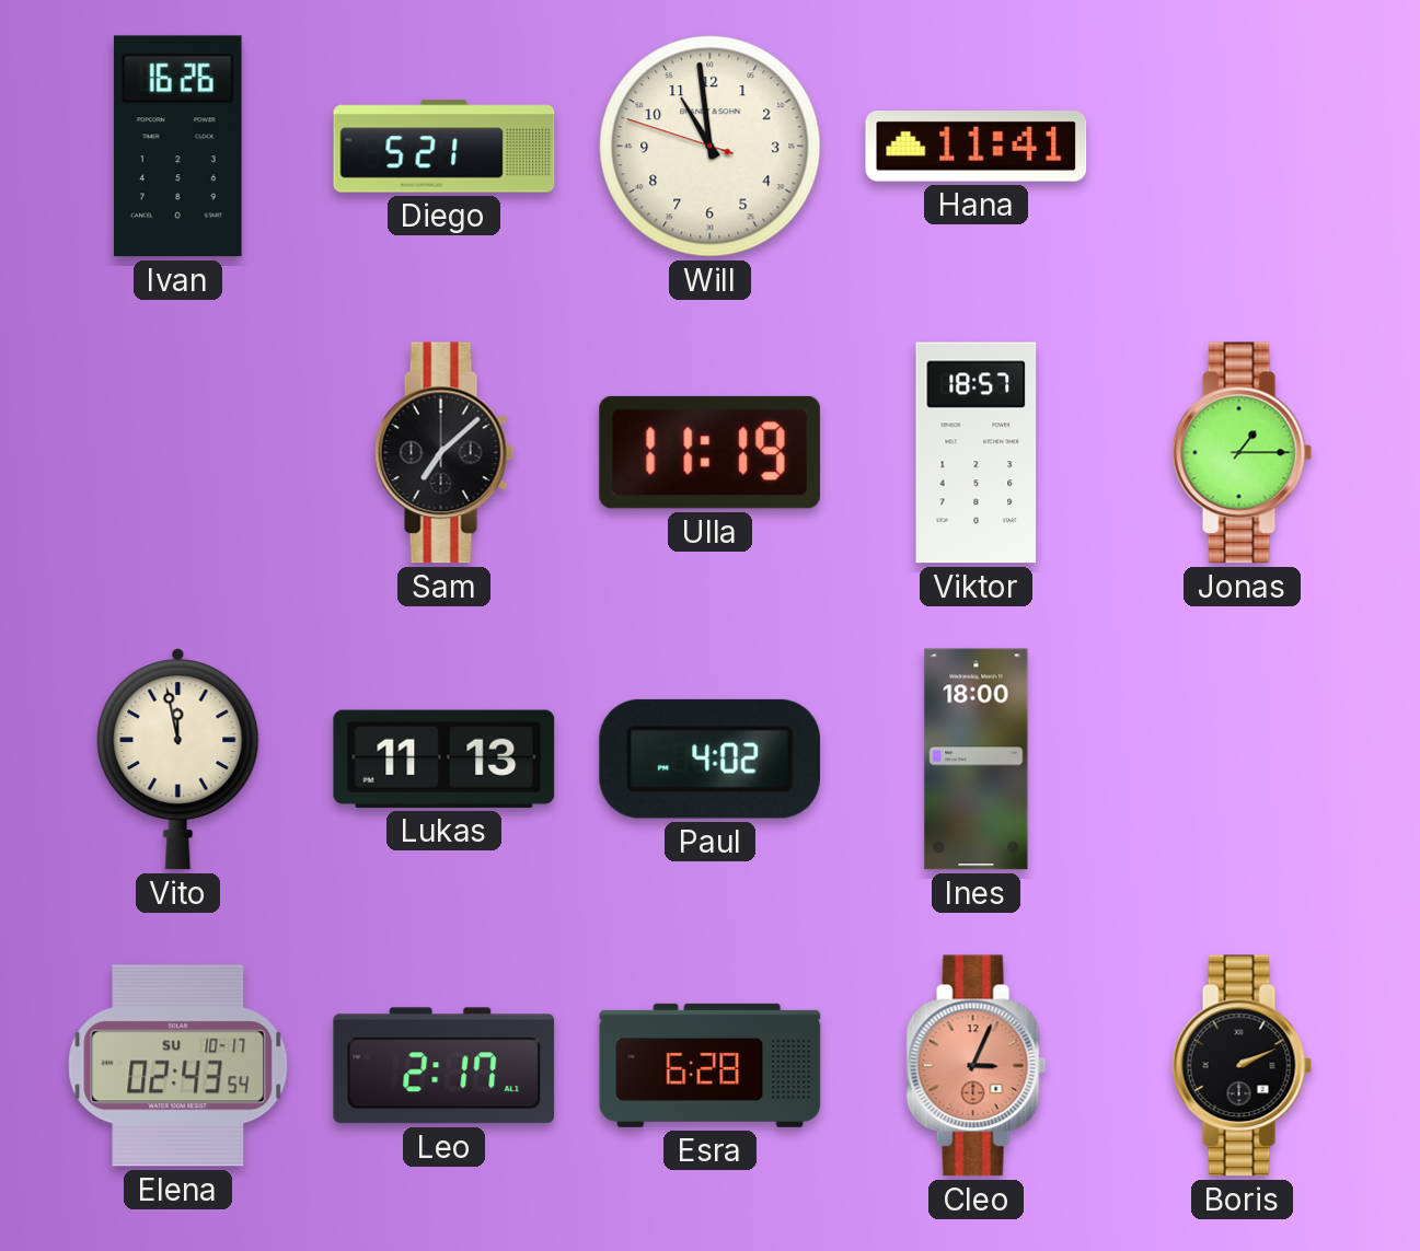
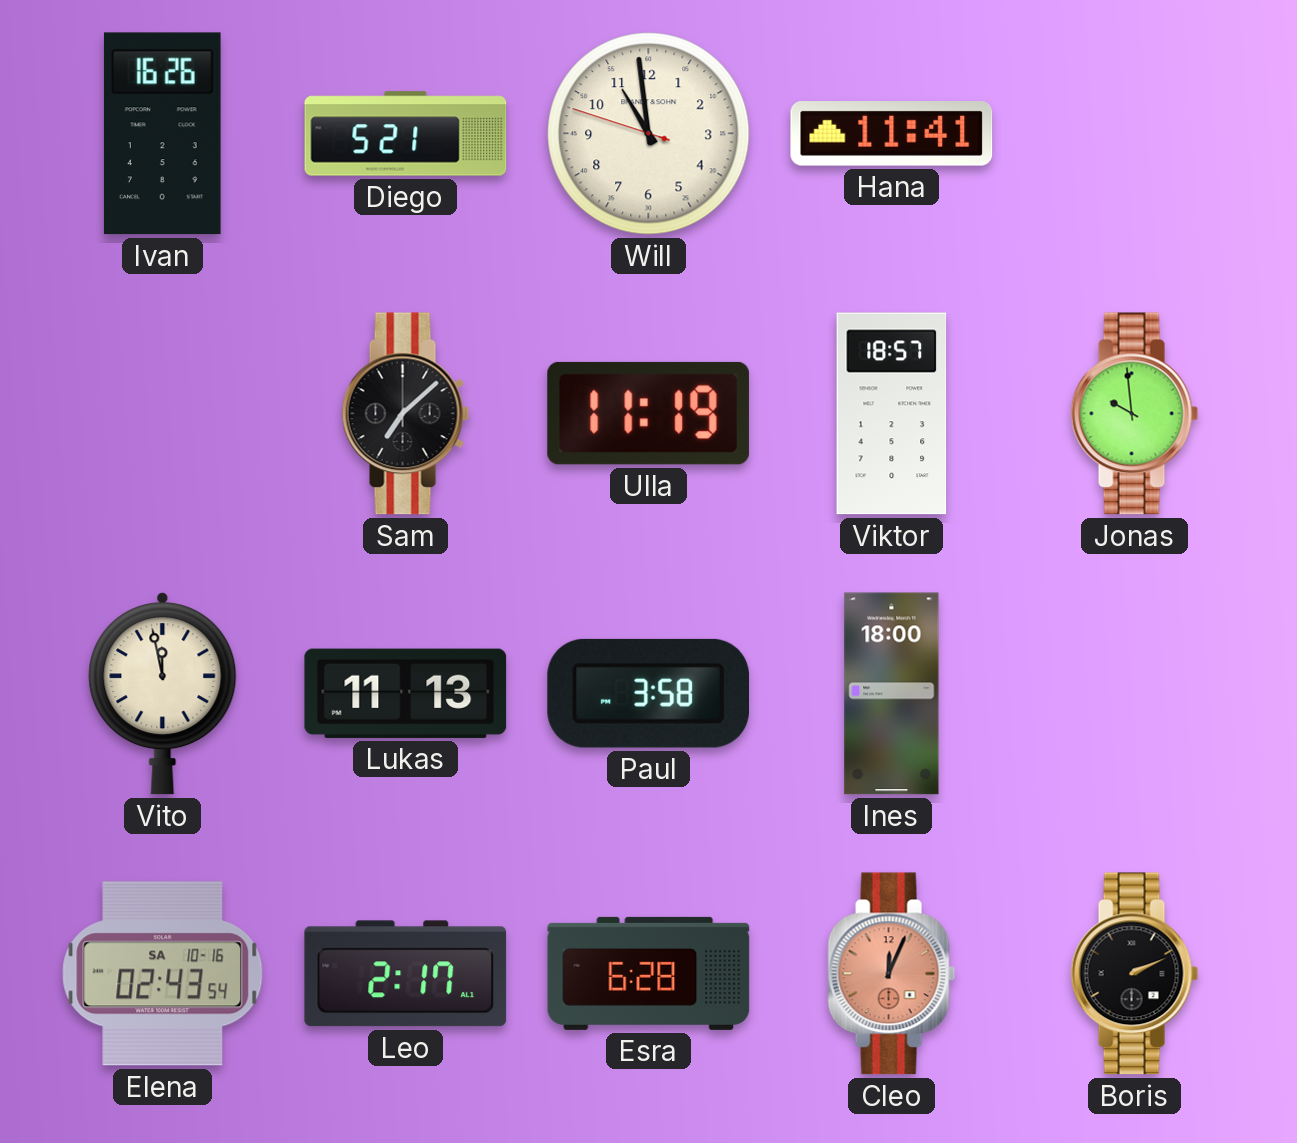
Jonas: 1:15 -> 9:59
Paul: 4:02 -> 3:58
Elena date: SU 10-17 -> SA 10-16
Cleo: 3:04 -> 12:04
